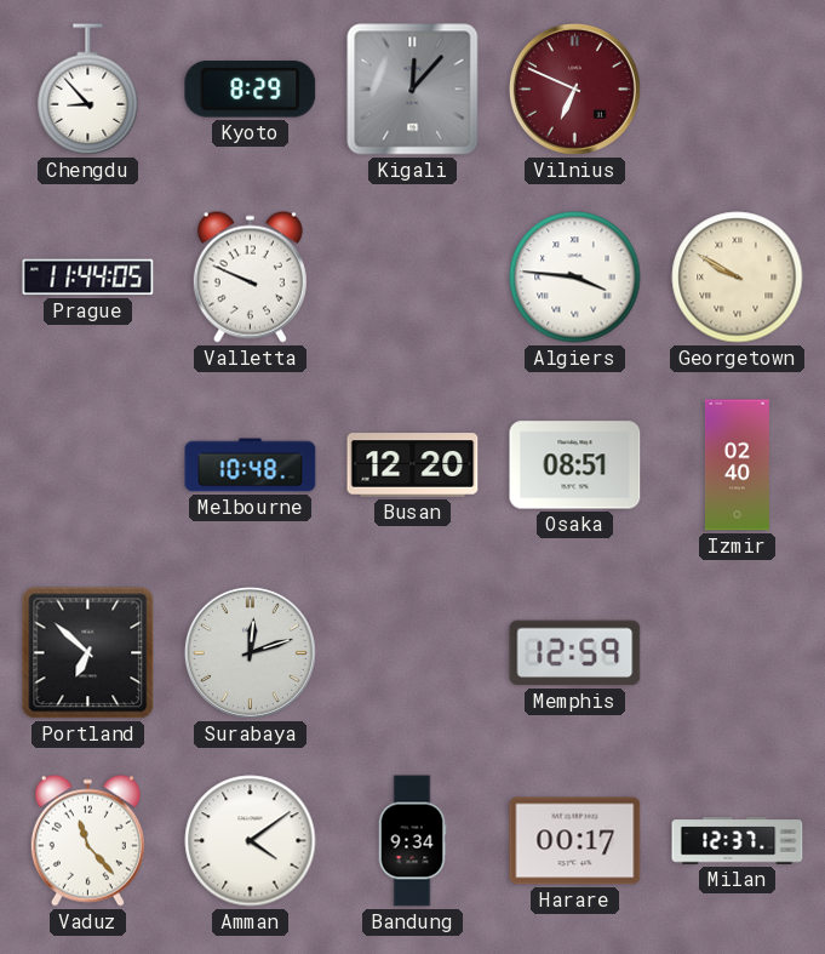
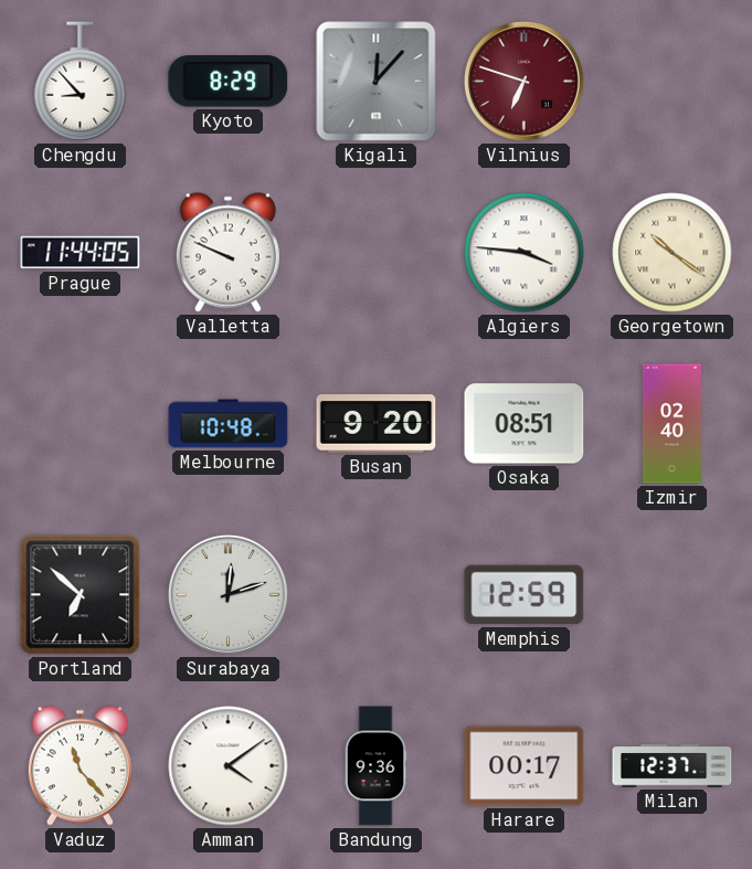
Vilnius: 6:49 -> 6:48
Georgetown: 9:50 -> 10:21
Busan: 12:20 -> 9:20
Bandung: 9:34 -> 9:36
